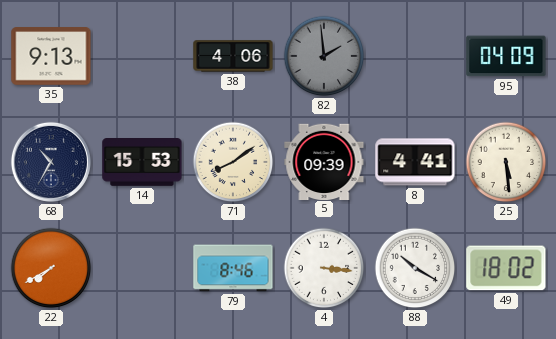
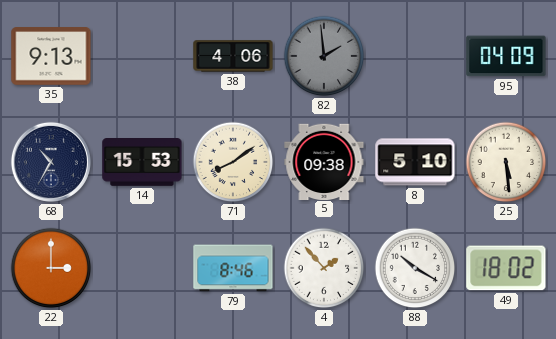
5: 09:39 -> 09:38
8: 4:41 -> 5:10
22: 7:40 -> 3:00
4: 3:16 -> 1:53
